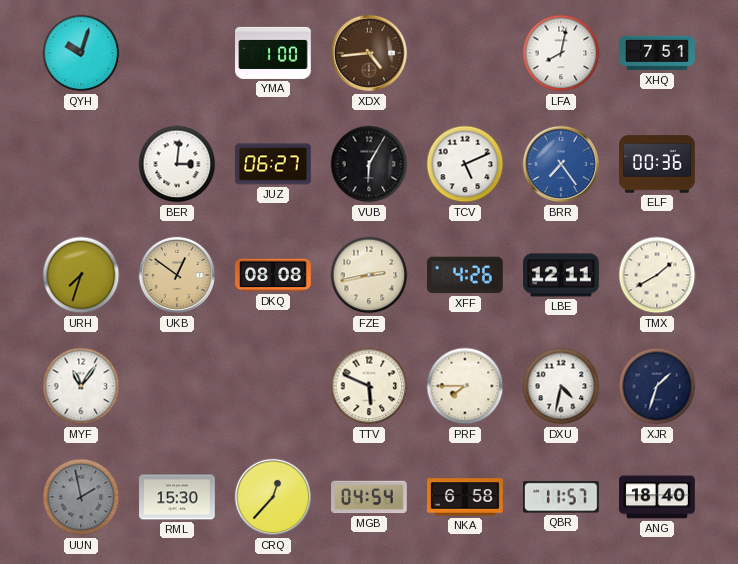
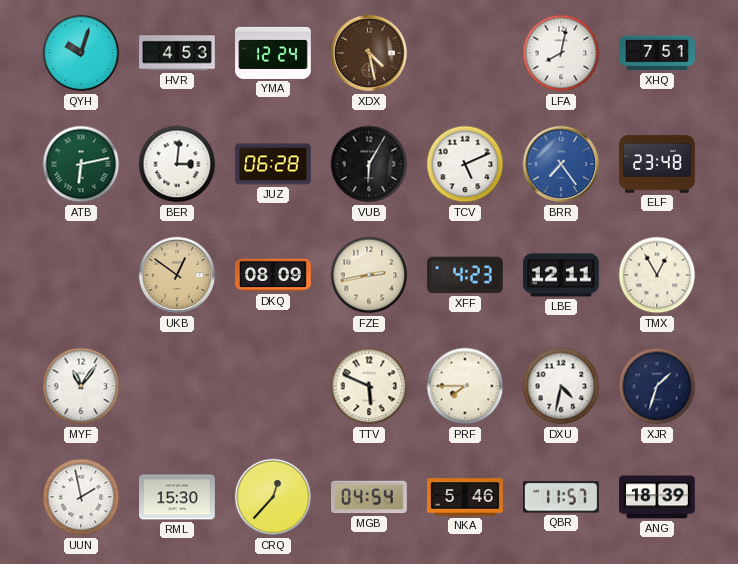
HVR: none -> 4:53
YMA: 1:00 -> 12:24
XDX: 4:44 -> 4:28
ATB: none -> 6:13
JUZ: 06:27 -> 06:28
ELF: 00:36 -> 23:48
URH: 7:33 -> none
DKQ: 08:08 -> 08:09
XFF: 4:26 -> 4:23
TMX: 1:40 -> 12:55
UUN dial: grey -> white
NKA: 6:58 -> 5:46
ANG: 18:40 -> 18:39
